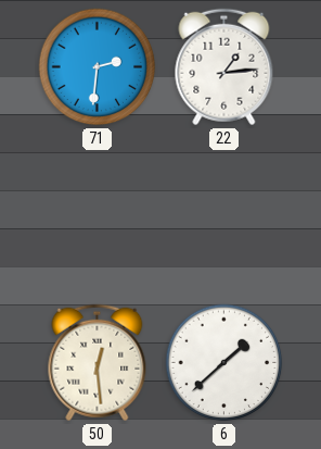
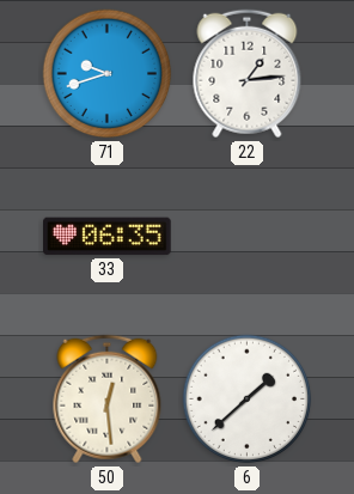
71: 2:31 -> 9:42
33: none -> 06:35
